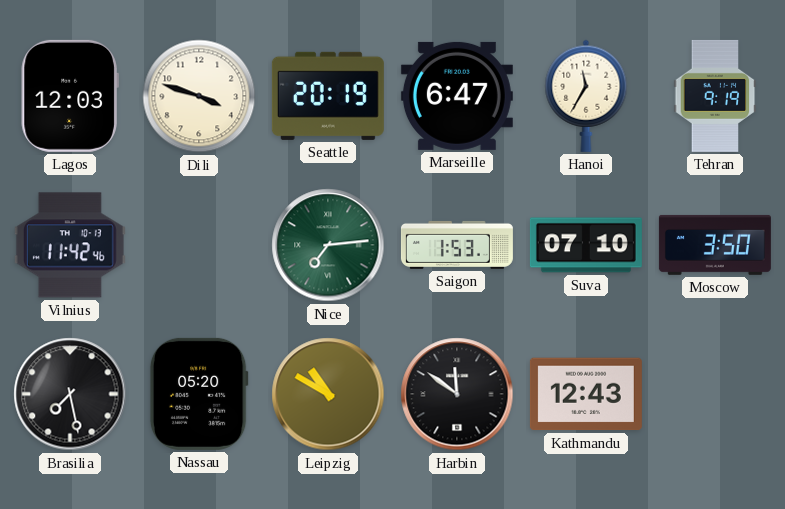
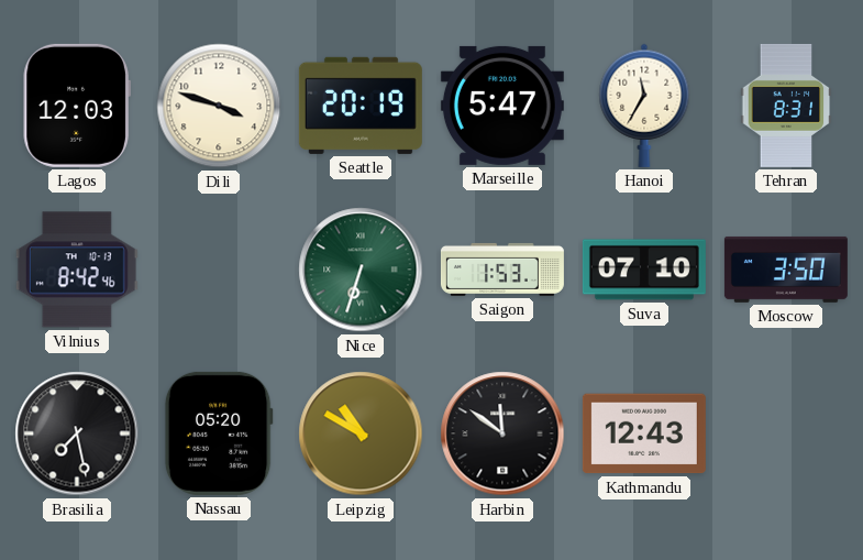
Marseille: 6:47 -> 5:47
Tehran: 9:19 -> 8:31
Vilnius: 11:42 -> 8:42
Nice: 7:14 -> 6:33
